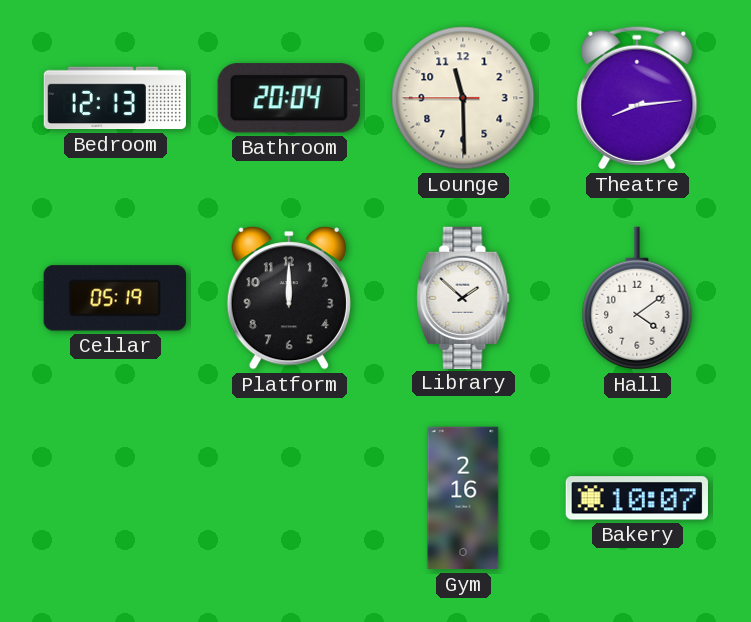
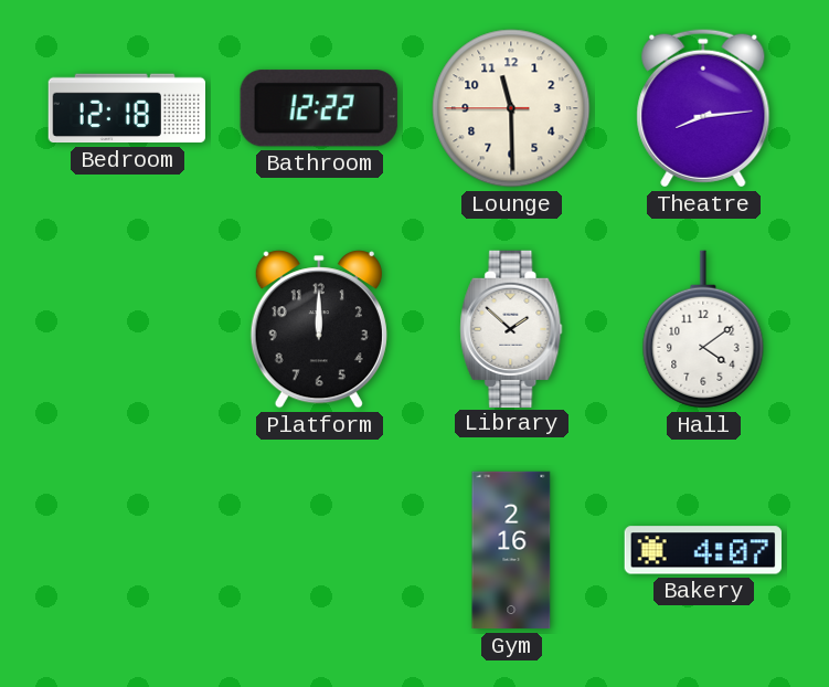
Bedroom: 12:13 -> 12:18
Bathroom: 20:04 -> 12:22
Cellar: 05:19 -> none
Bakery: 10:07 -> 4:07
